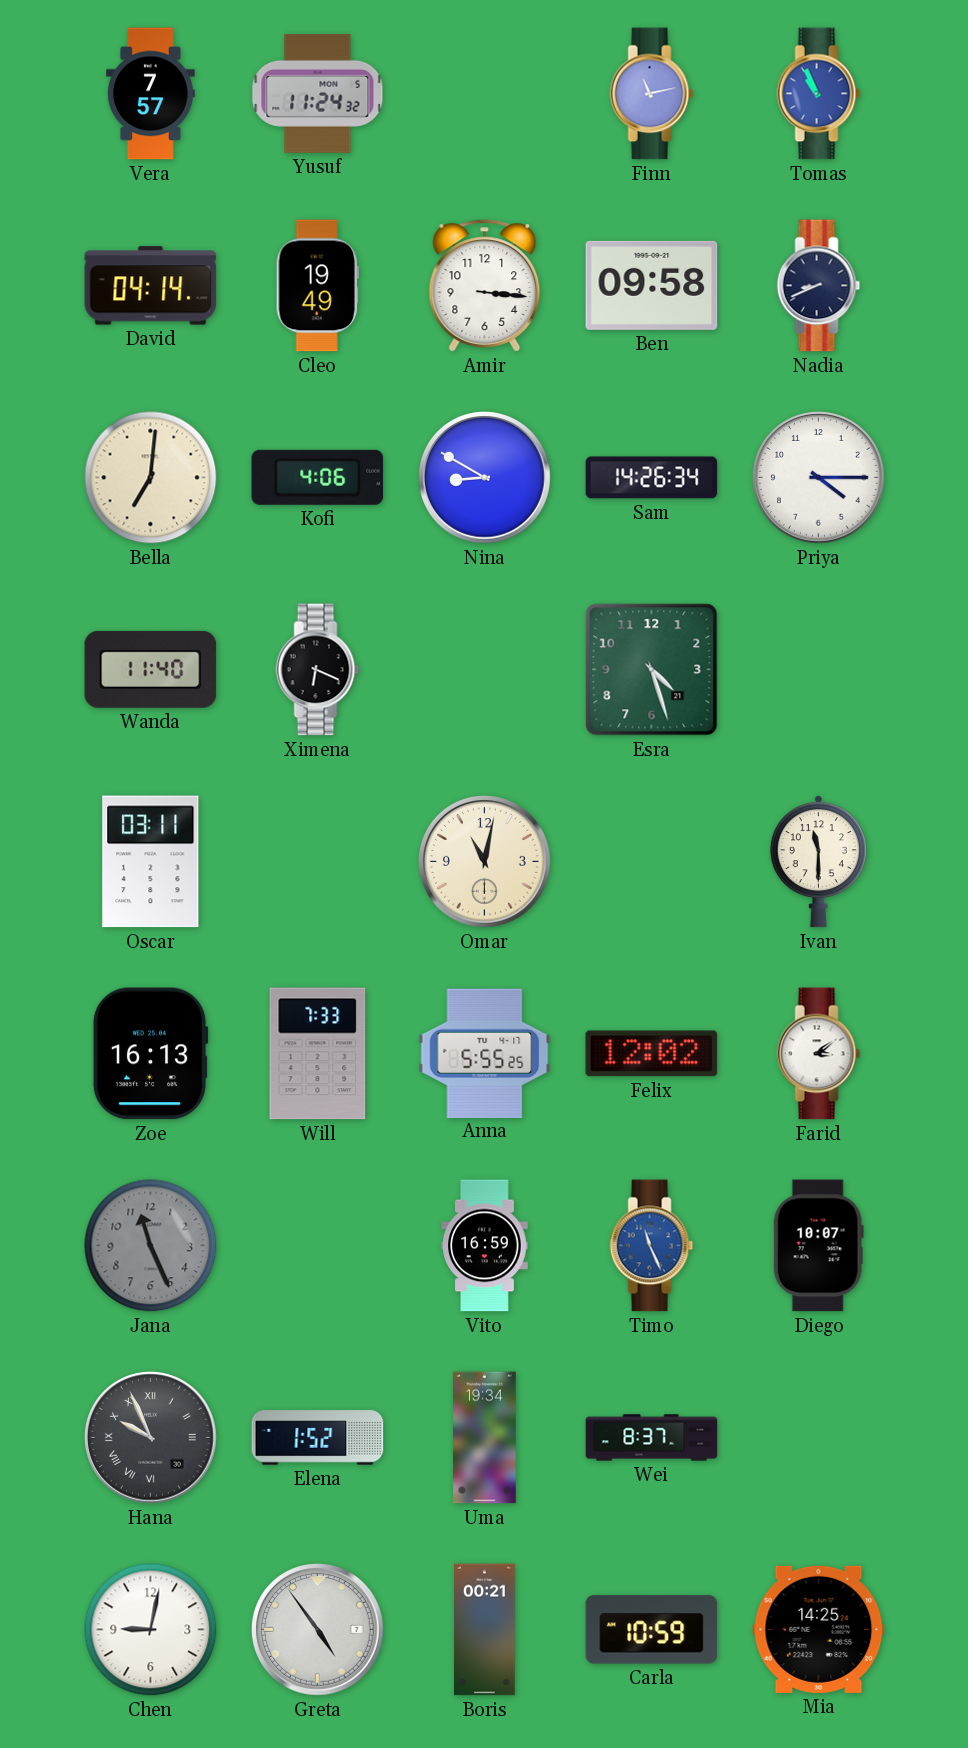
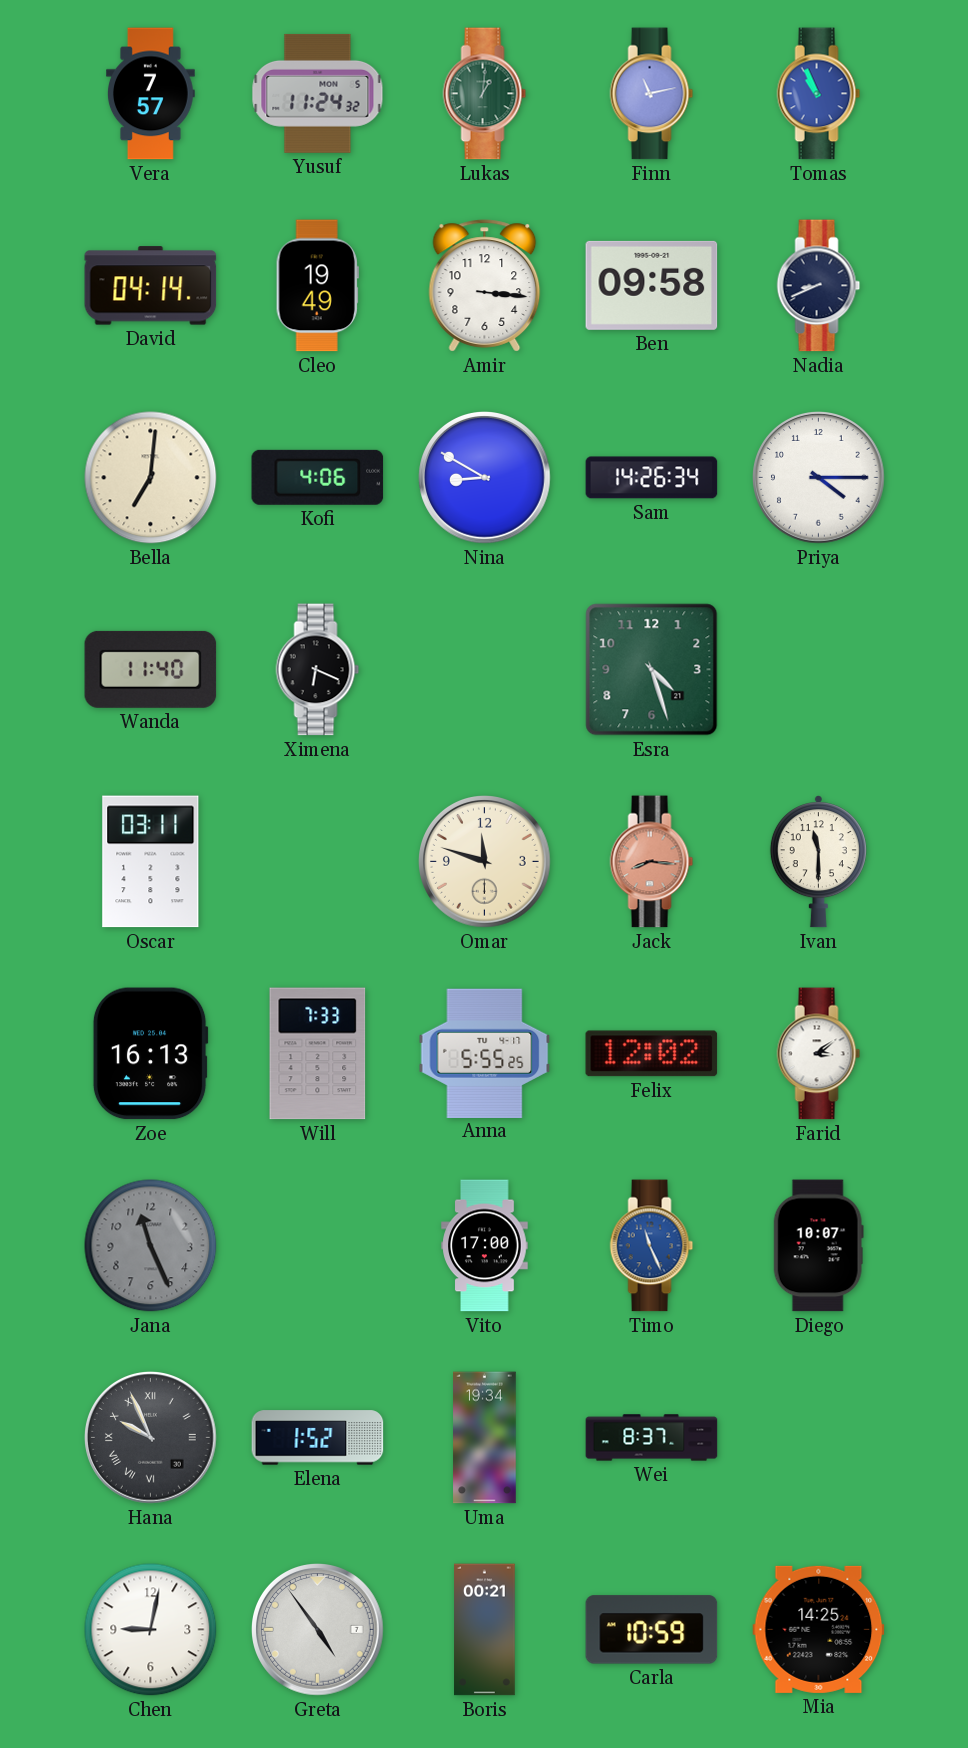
Lukas: none -> 1:01
Omar: 11:02 -> 11:48
Jack: none -> 8:16
Vito: 16:59 -> 17:00
